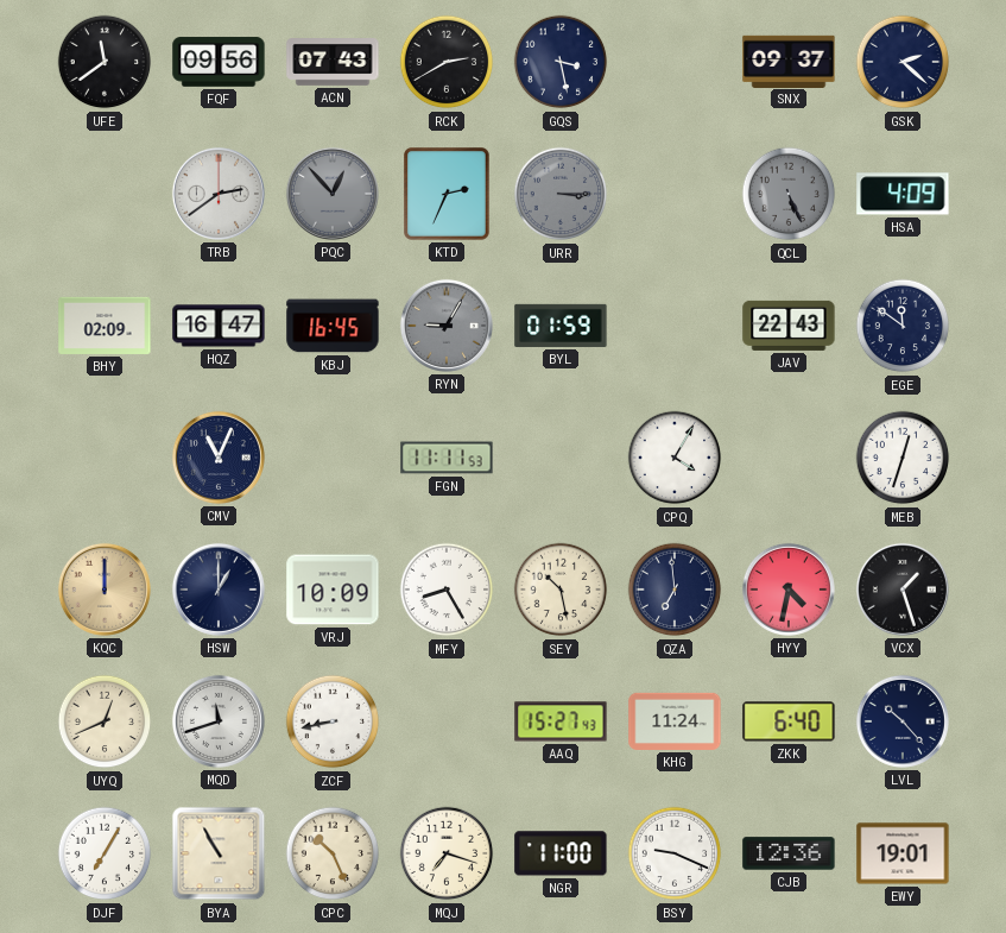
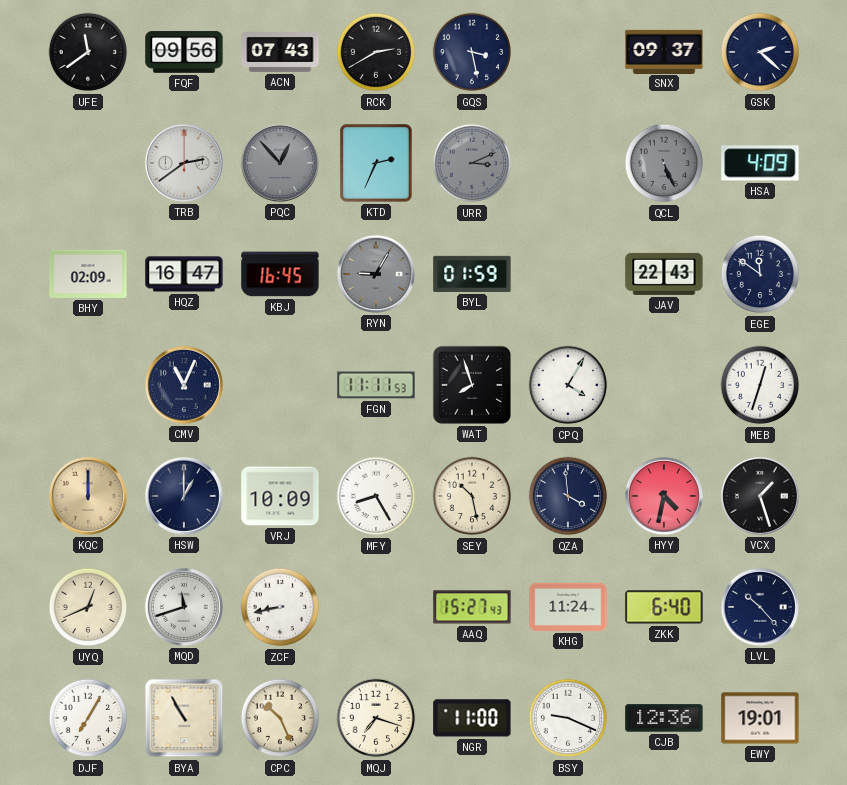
URR: 3:15 -> 3:11
WAT: none -> 7:57
QZA: 6:59 -> 3:59
